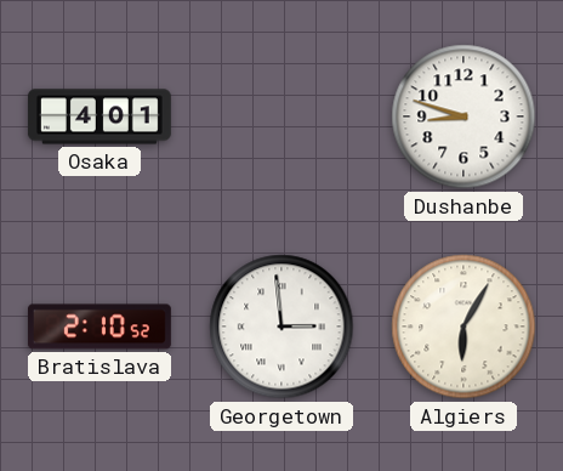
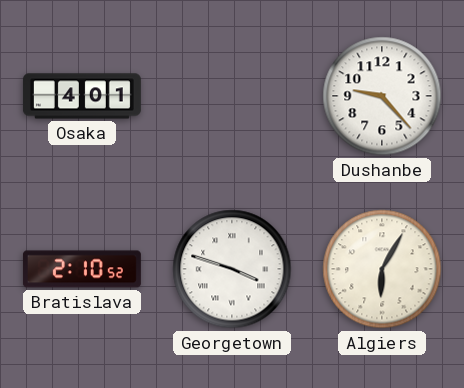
Dushanbe: 8:48 -> 9:23
Georgetown: 2:59 -> 3:48
